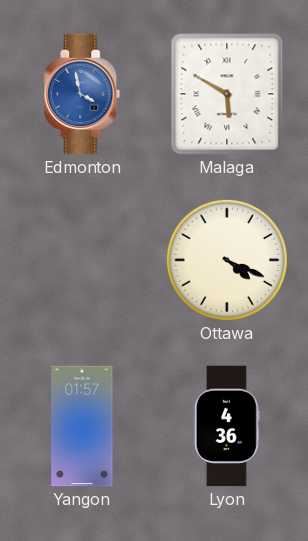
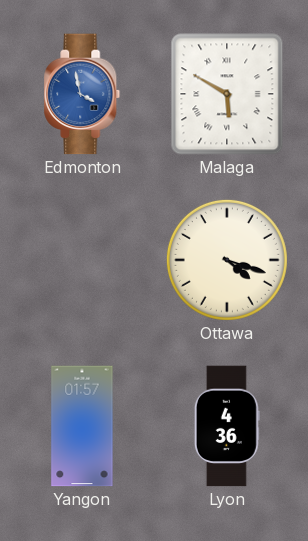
Ottawa: 4:19 -> 4:18
